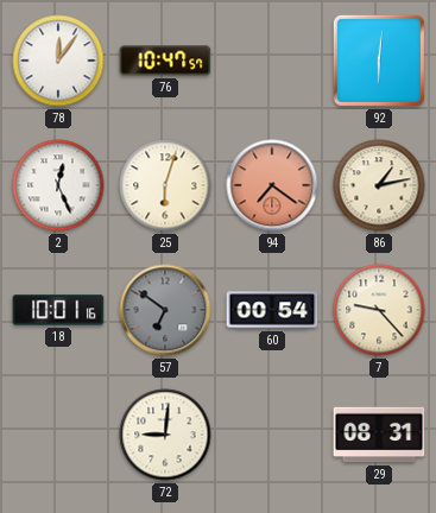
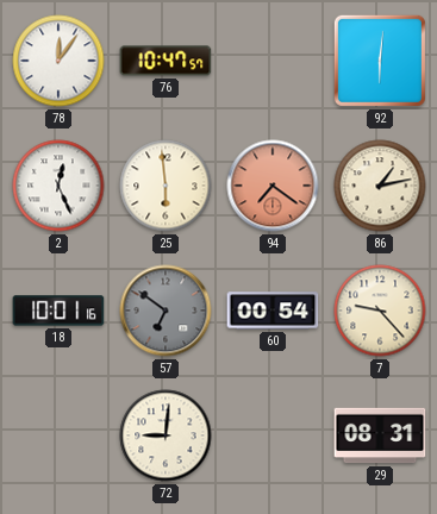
25: 6:03 -> 5:59
